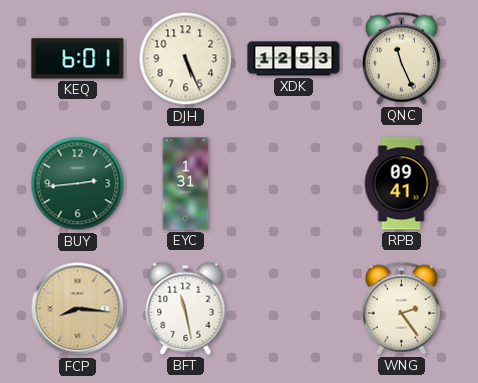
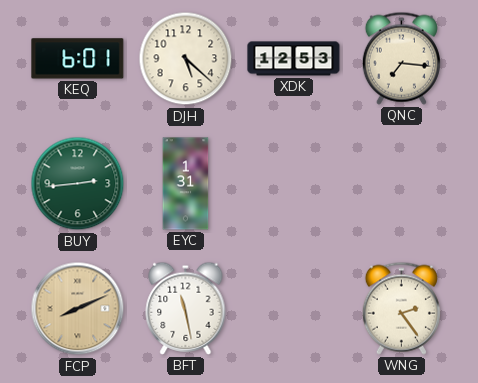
DJH: 5:26 -> 5:22
QNC: 11:26 -> 7:16
RPB: 09:41 -> none
FCP: 8:16 -> 8:11
